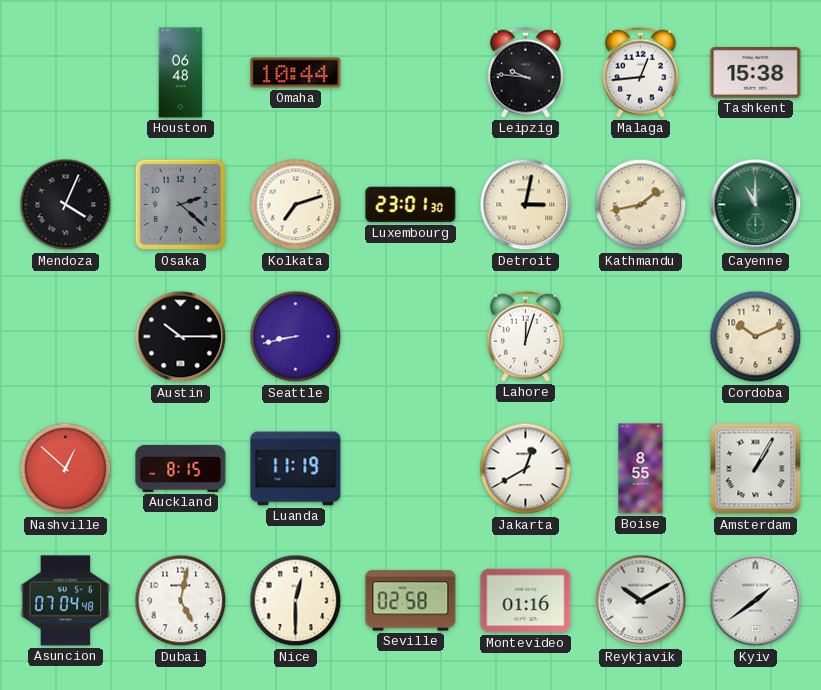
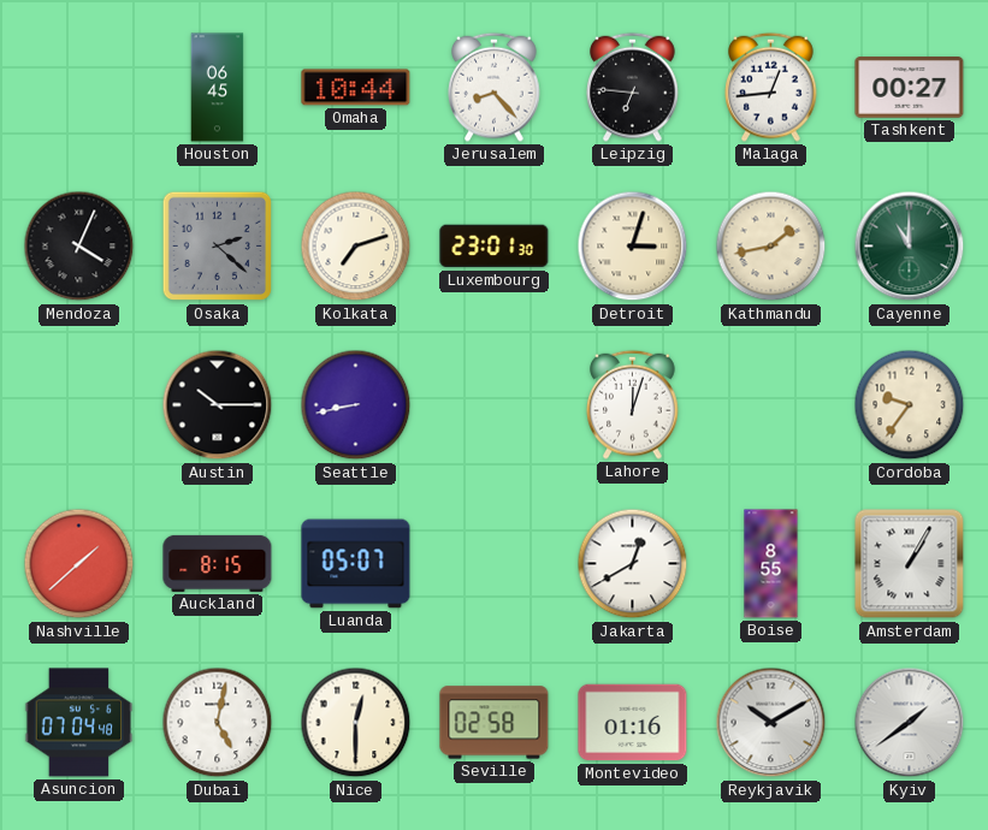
Houston: 06:48 -> 06:45
Jerusalem: none -> 8:23
Leipzig: 9:46 -> 6:46
Tashkent: 15:38 -> 00:27
Detroit: 3:02 -> 3:03
Cordoba: 10:11 -> 9:36
Nashville: 12:52 -> 1:38
Luanda: 11:19 -> 05:07
